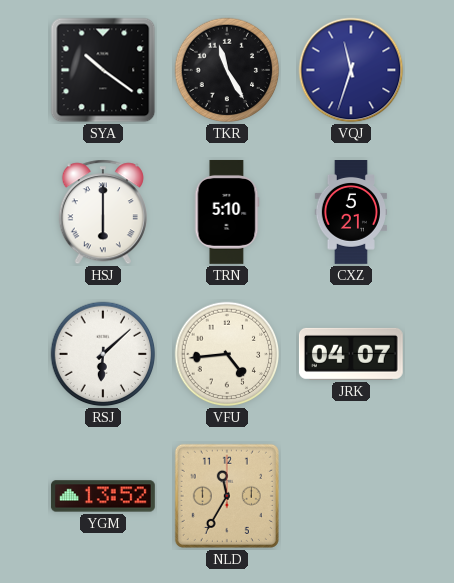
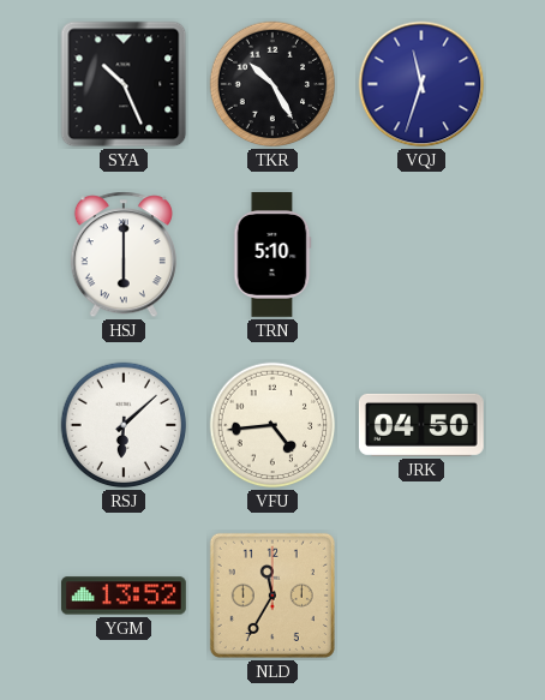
SYA: 10:21 -> 10:26
TKR: 11:25 -> 10:25
CXZ: 5:21 -> none
JRK: 04:07 -> 04:50
